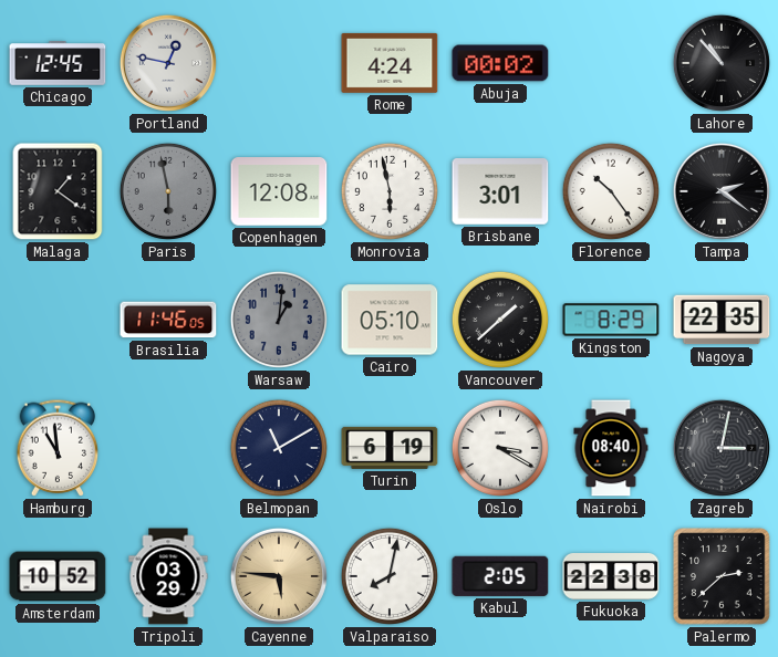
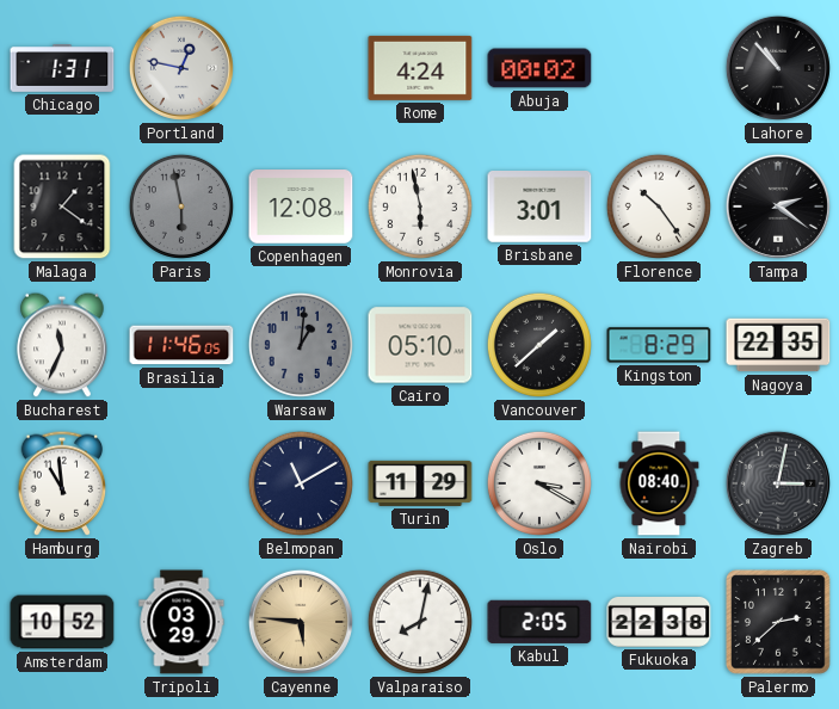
Chicago: 12:45 -> 1:31
Bucharest: none -> 11:34
Turin: 6:19 -> 11:29
